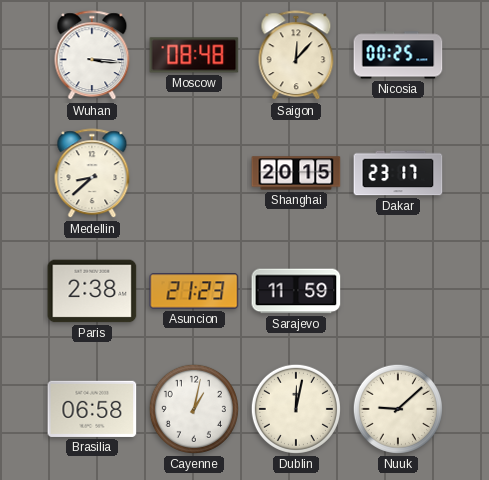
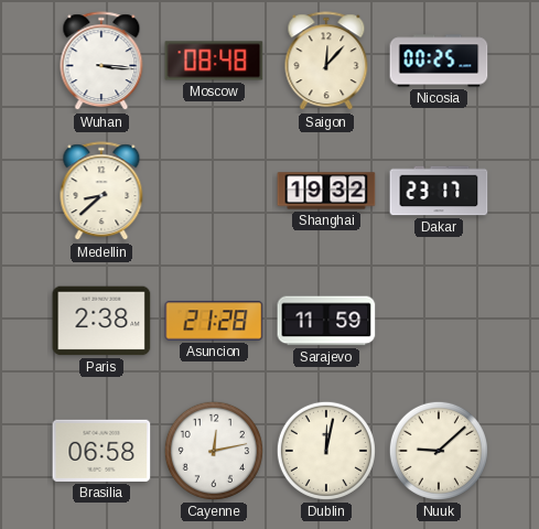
Shanghai: 20:15 -> 19:32
Asuncion: 21:23 -> 21:28
Cayenne: 1:02 -> 12:13
